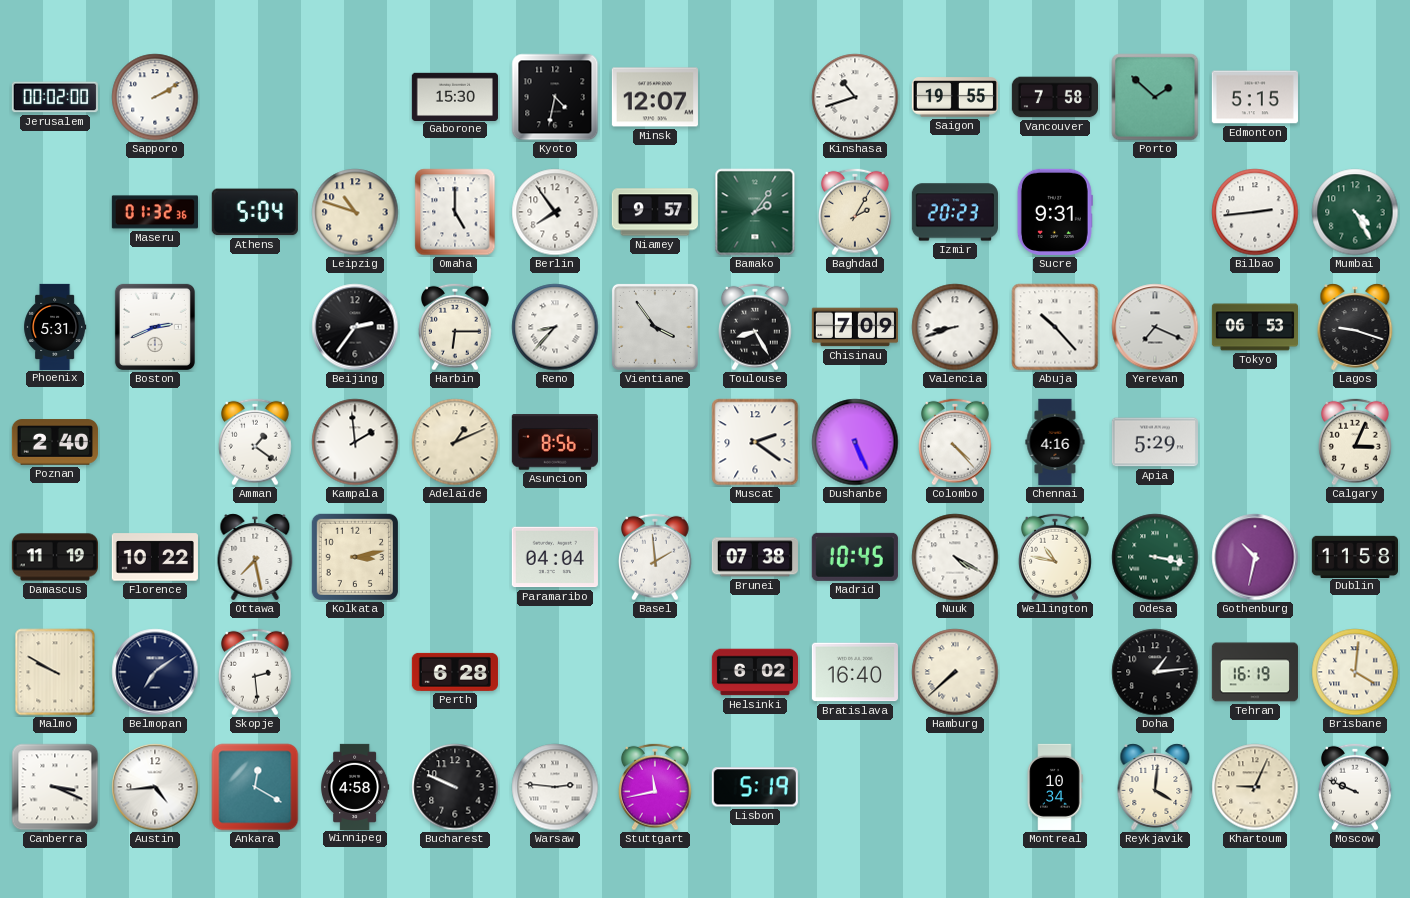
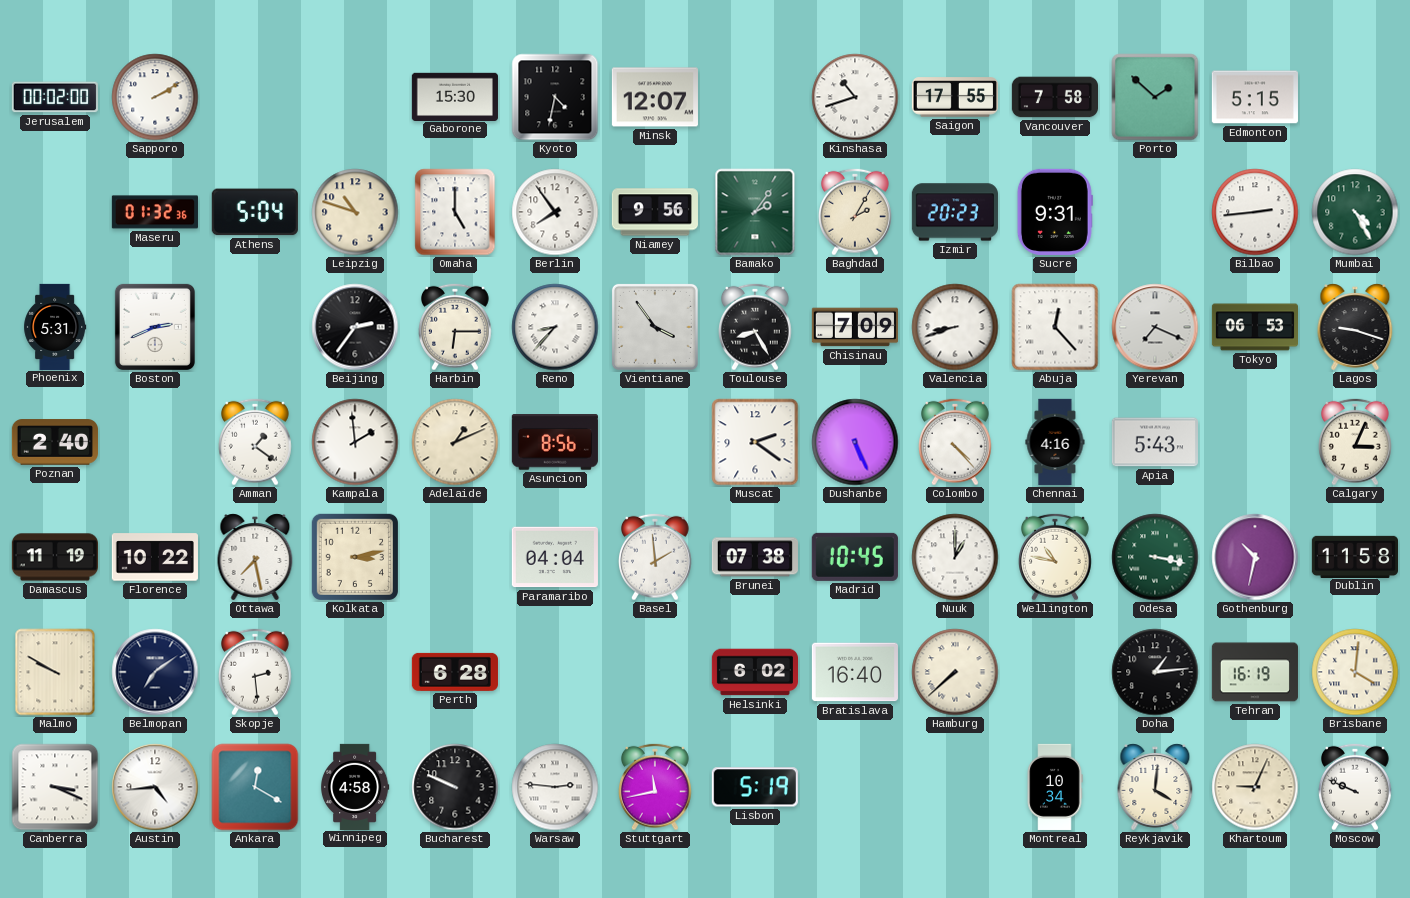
Saigon: 19:55 -> 17:55
Niamey: 9:57 -> 9:56
Abuja: 10:23 -> 12:23
Apia: 5:29 -> 5:43
Nuuk: 4:20 -> 1:00
